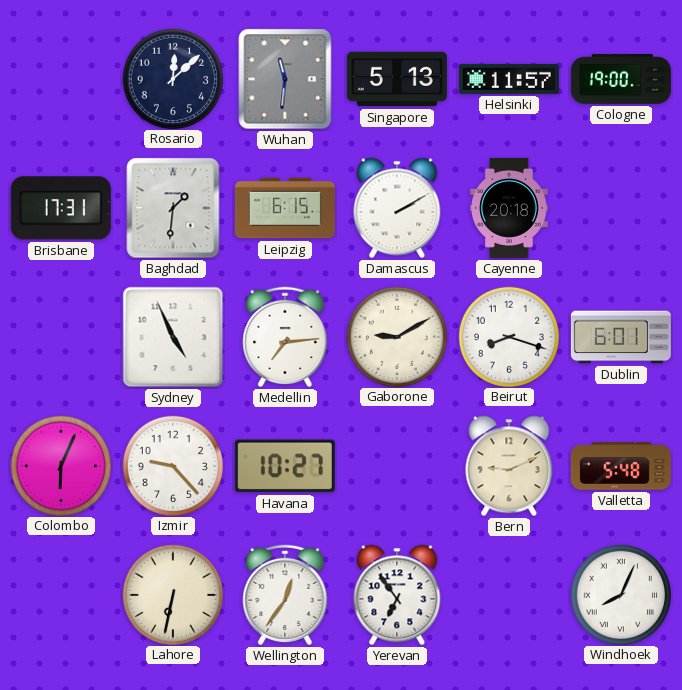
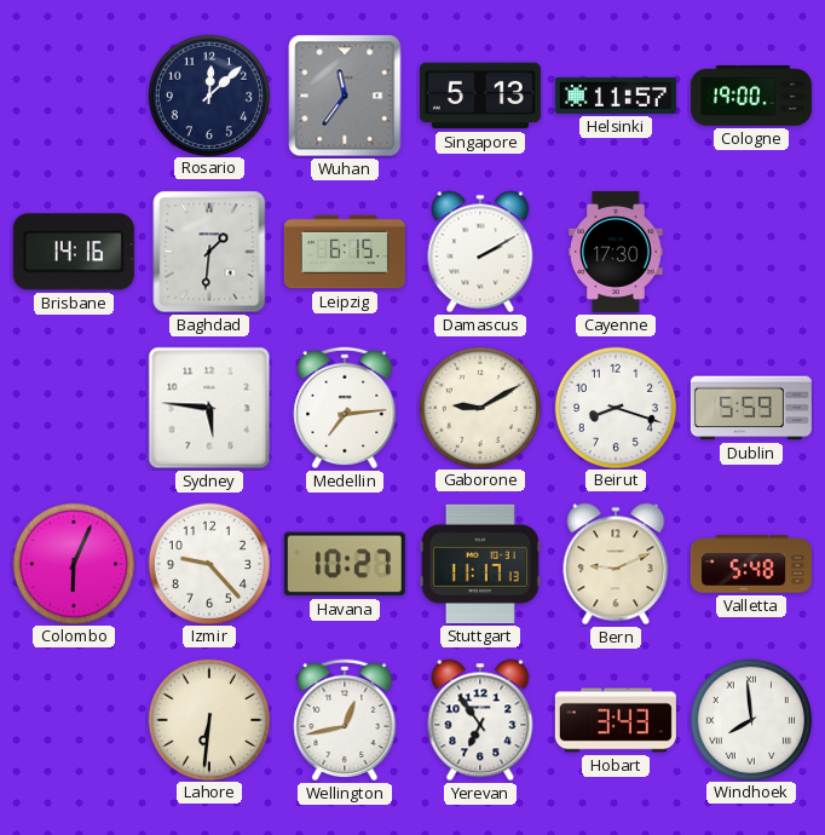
Wuhan: 11:31 -> 11:36
Brisbane: 17:31 -> 14:16
Cayenne: 20:18 -> 17:30
Sydney: 4:56 -> 5:46
Dublin: 6:01 -> 5:59
Stuttgart: none -> 11:17
Lahore: 6:32 -> 6:31
Wellington: 12:36 -> 12:43
Hobart: none -> 3:43
Windhoek: 8:04 -> 7:59
